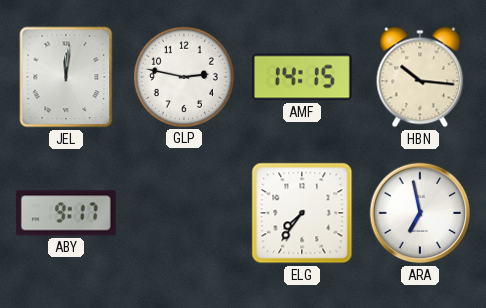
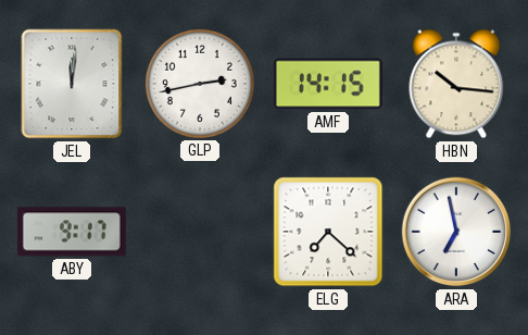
GLP: 2:47 -> 2:43
ELG: 7:36 -> 7:22
